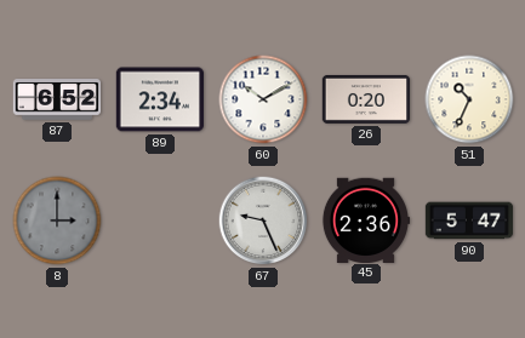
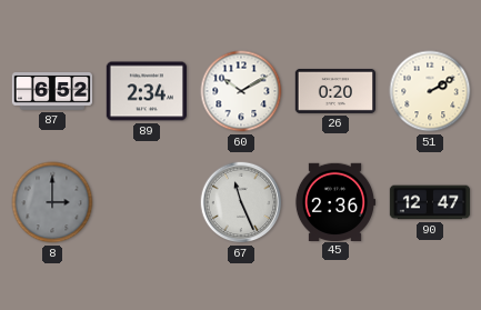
51: 10:34 -> 2:10
67: 9:26 -> 11:26
90: 5:47 -> 12:47
